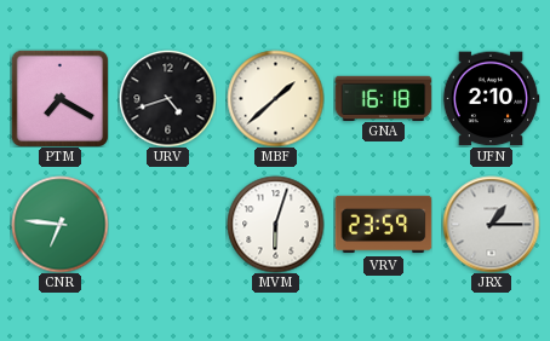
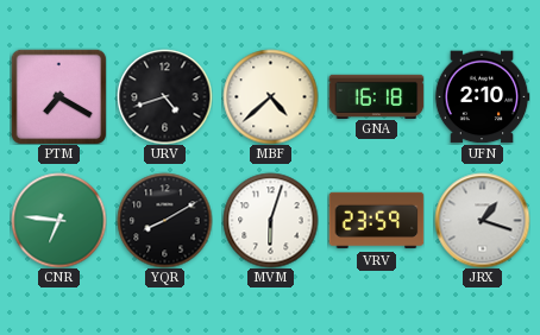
MBF: 1:38 -> 4:38
YQR: none -> 8:10
JRX: 1:15 -> 1:18
